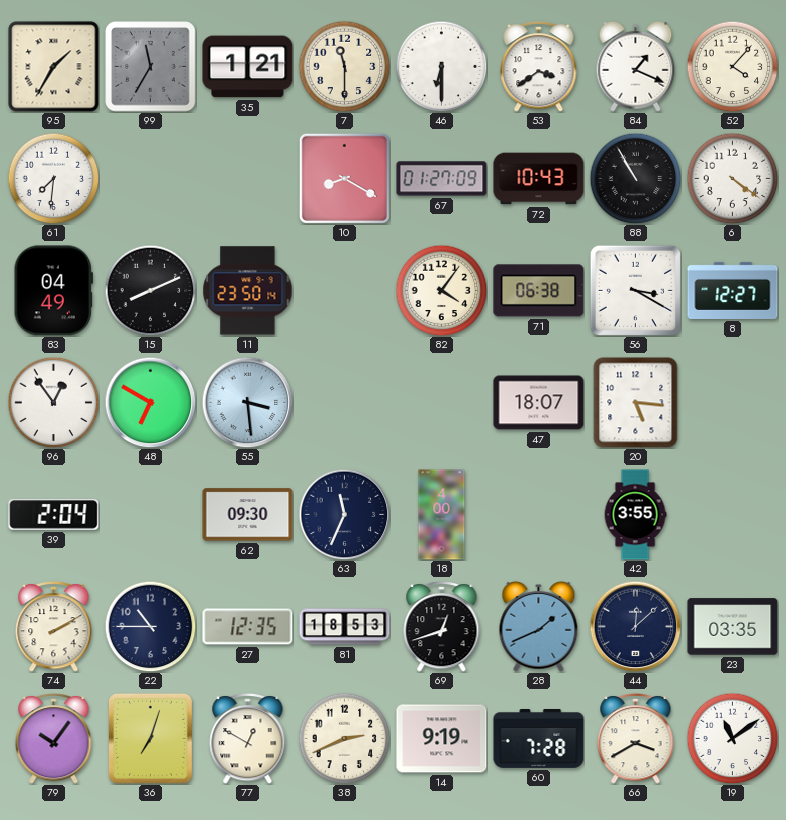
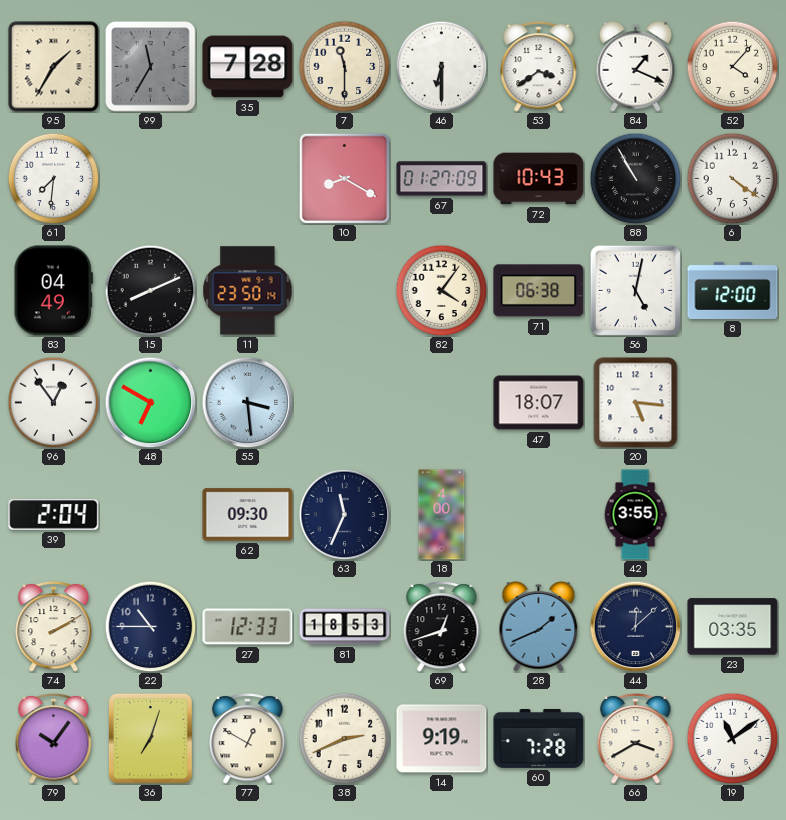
35: 1:21 -> 7:28
56: 3:20 -> 5:02
8: 12:27 -> 12:00
27: 12:35 -> 12:33
